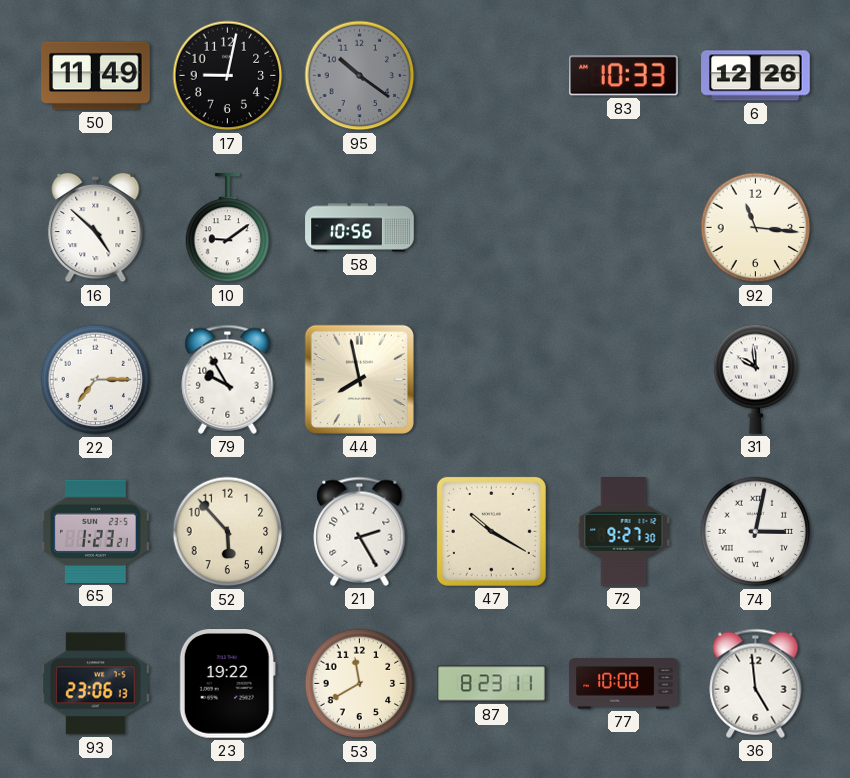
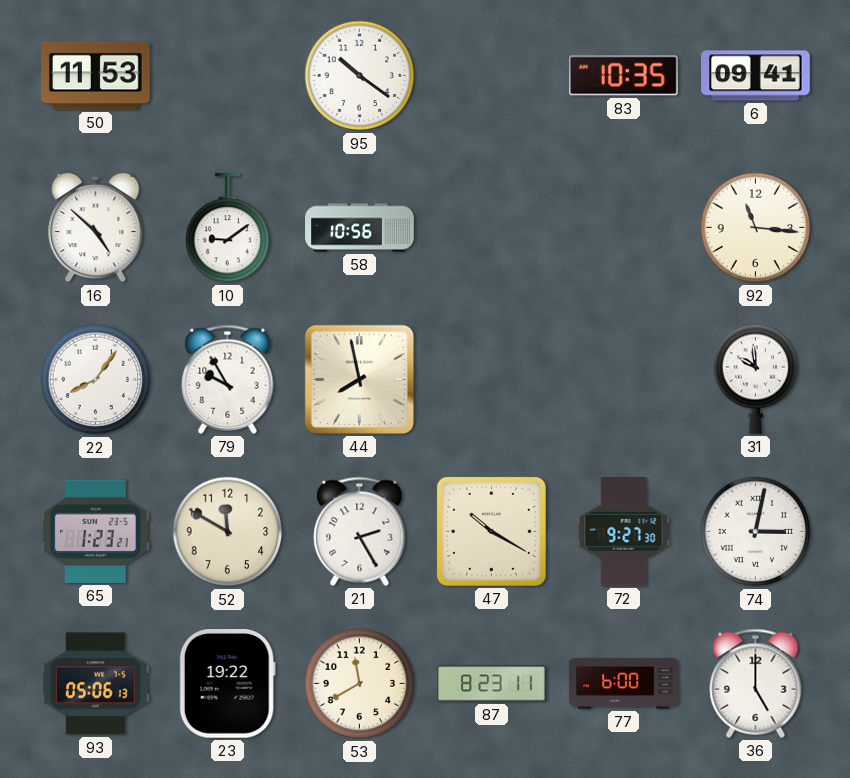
50: 11:49 -> 11:53
17: 9:02 -> none
95 dial: grey -> white
83: 10:33 -> 10:35
6: 12:26 -> 09:41
22: 7:15 -> 8:06
52: 5:53 -> 11:50
93: 23:06 -> 05:06
77: 10:00 -> 6:00
36: 4:59 -> 5:00
